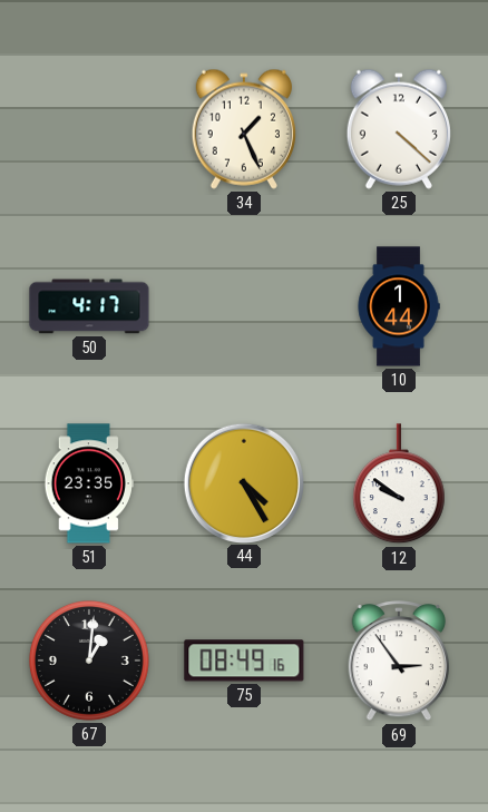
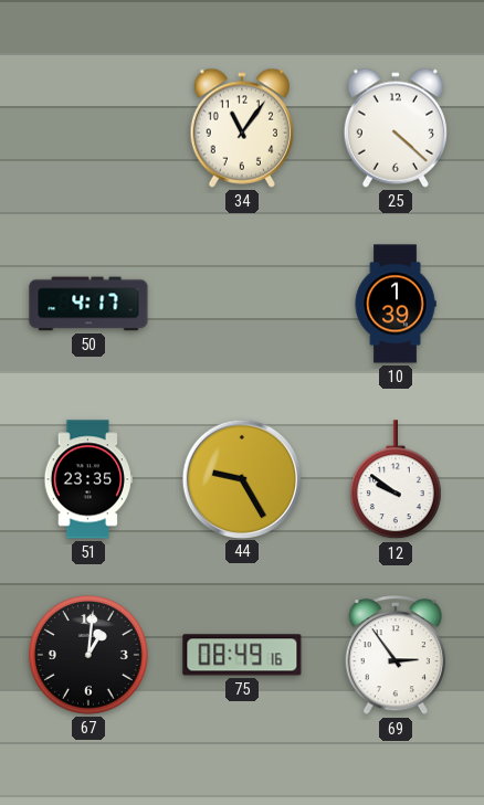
34: 1:26 -> 11:06
10: 1:44 -> 1:39
44: 4:25 -> 9:25
